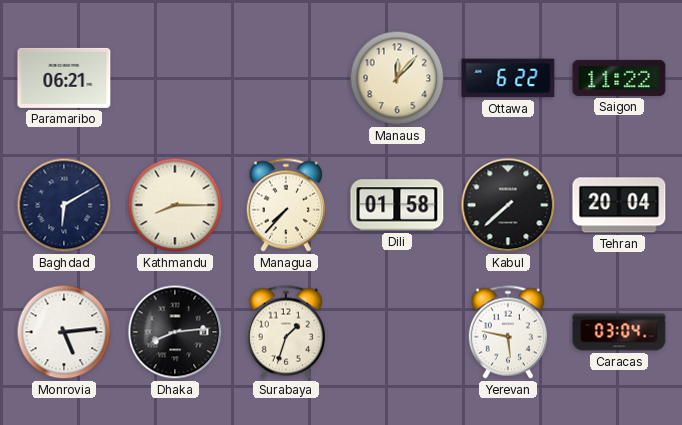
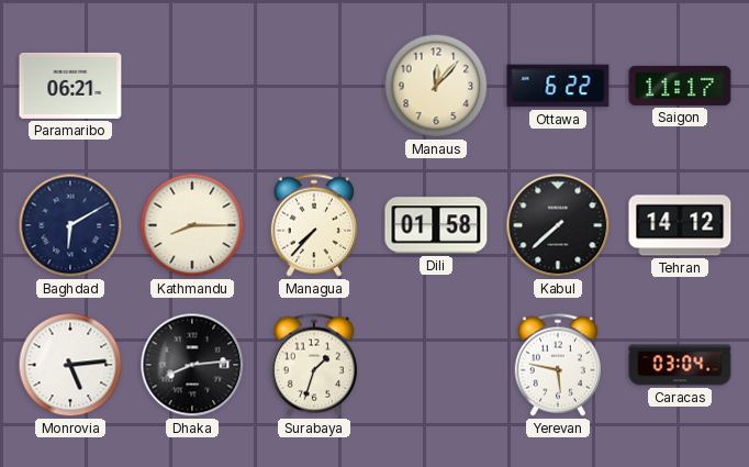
Saigon: 11:22 -> 11:17
Tehran: 20:04 -> 14:12
